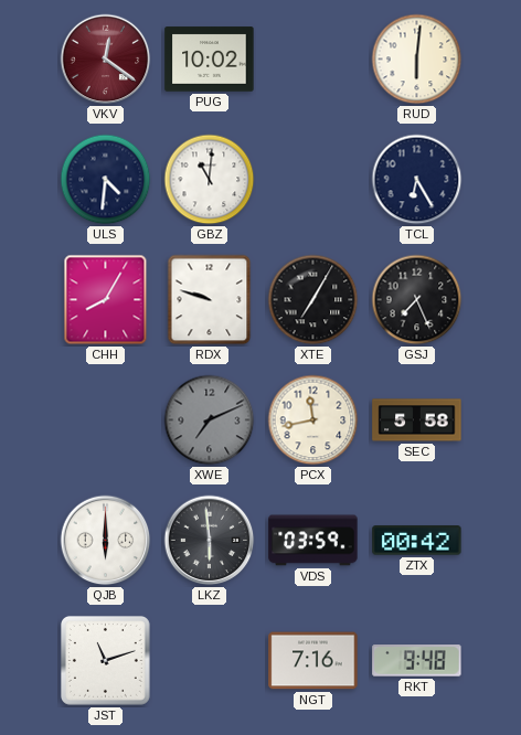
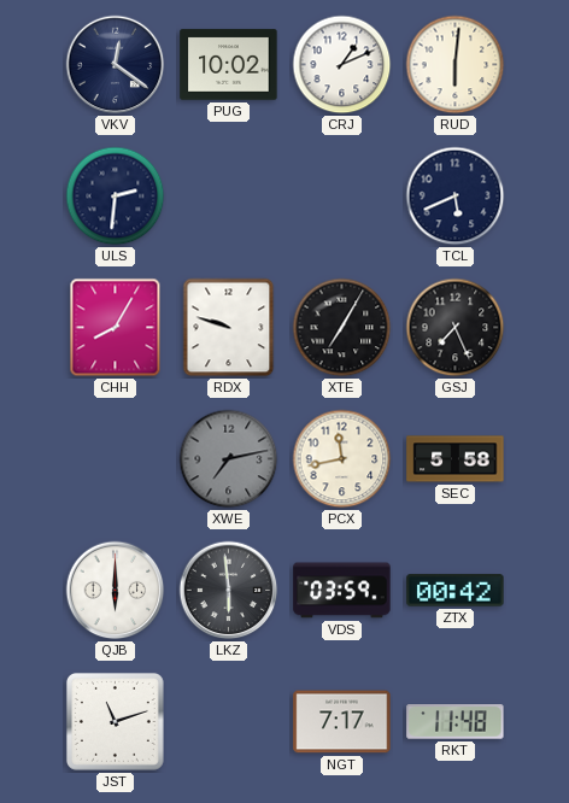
VKV dial: burgundy -> navy
CRJ: none -> 1:11
ULS: 4:31 -> 2:31
GBZ: 11:01 -> none
TCL: 6:25 -> 5:41
XWE: 7:11 -> 7:13
NGT: 7:16 -> 7:17
RKT: 9:48 -> 11:48
